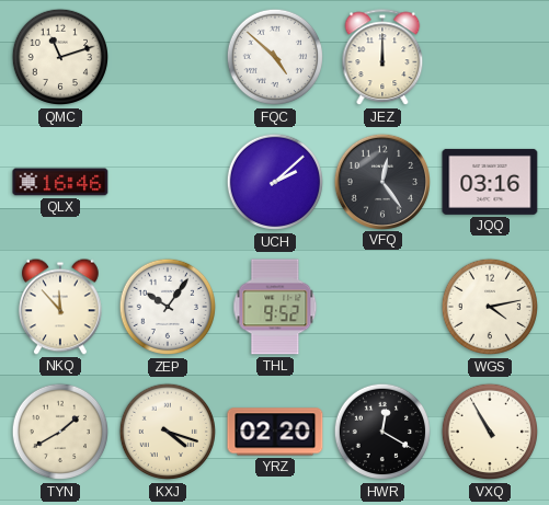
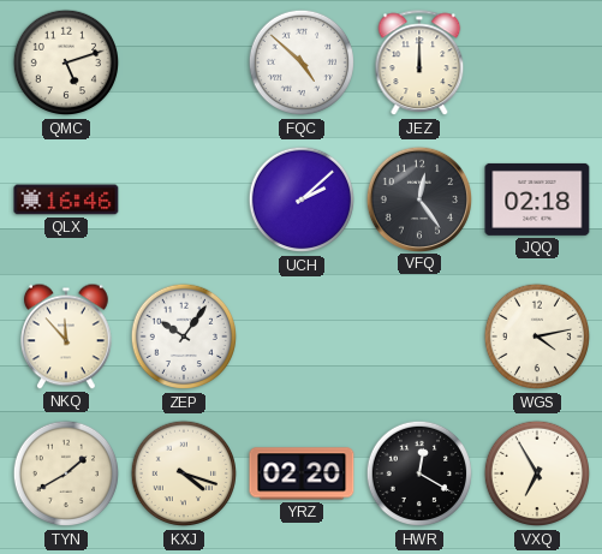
QMC: 11:12 -> 5:12
JQQ: 03:16 -> 02:18
THL: 9:52 -> none
VXQ: 10:55 -> 6:55
